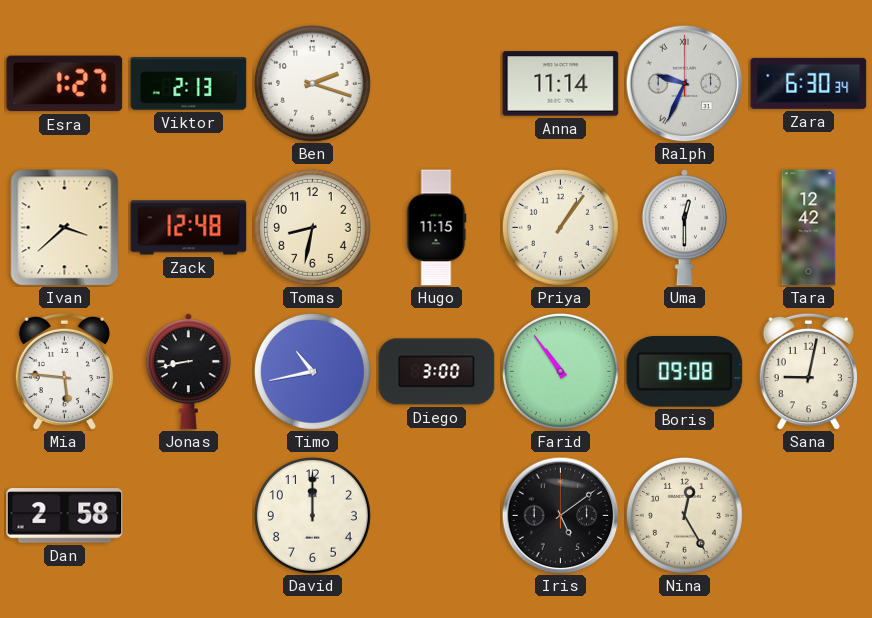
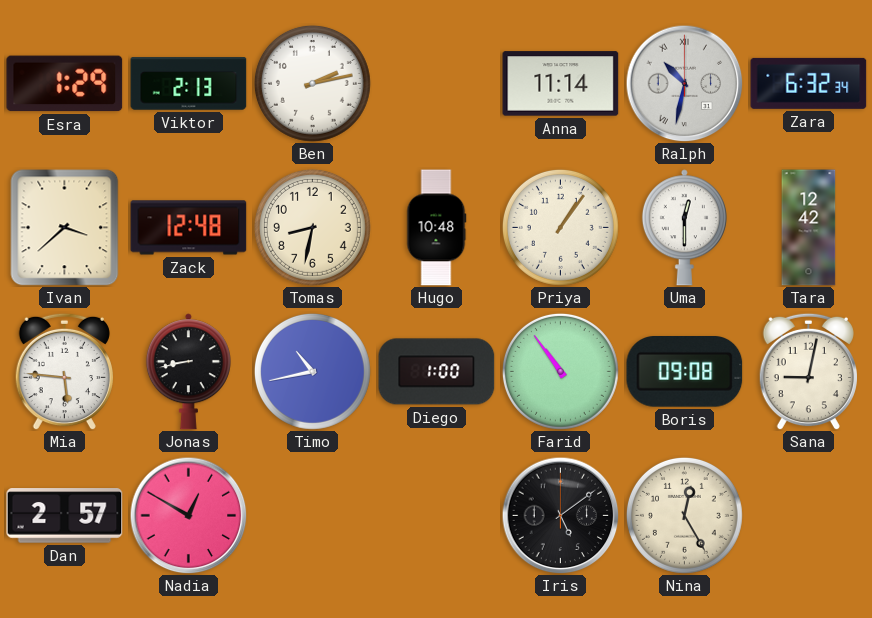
Esra: 1:27 -> 1:29
Ben: 2:18 -> 2:13
Ralph: 9:34 -> 10:32
Zara: 6:30 -> 6:32
Hugo: 11:15 -> 10:48
Diego: 3:00 -> 1:00
Dan: 2:58 -> 2:57
Nadia: none -> 12:50
David: 12:00 -> none
